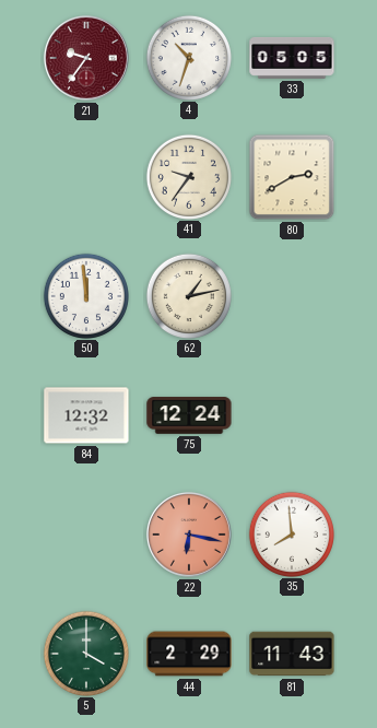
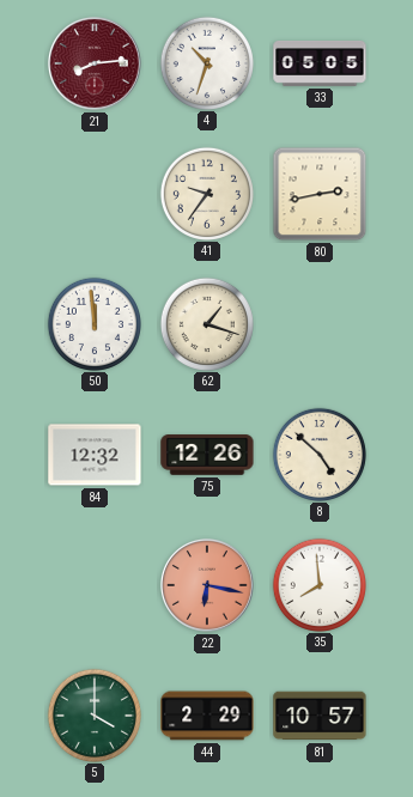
21: 9:36 -> 8:14
80: 2:40 -> 2:43
62: 1:13 -> 1:18
75: 12:24 -> 12:26
8: none -> 4:52
81: 11:43 -> 10:57
